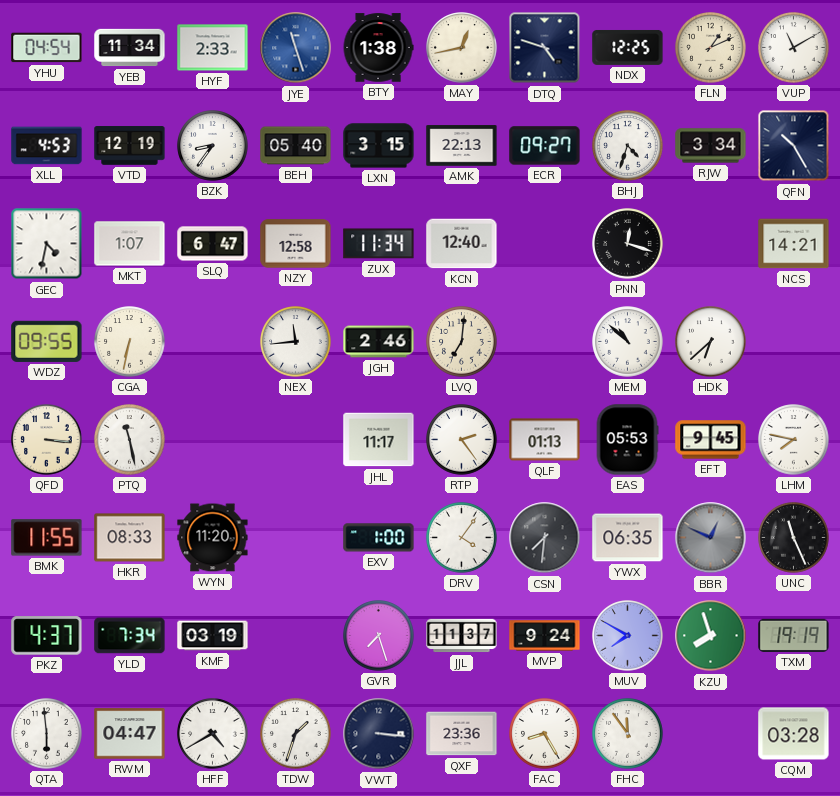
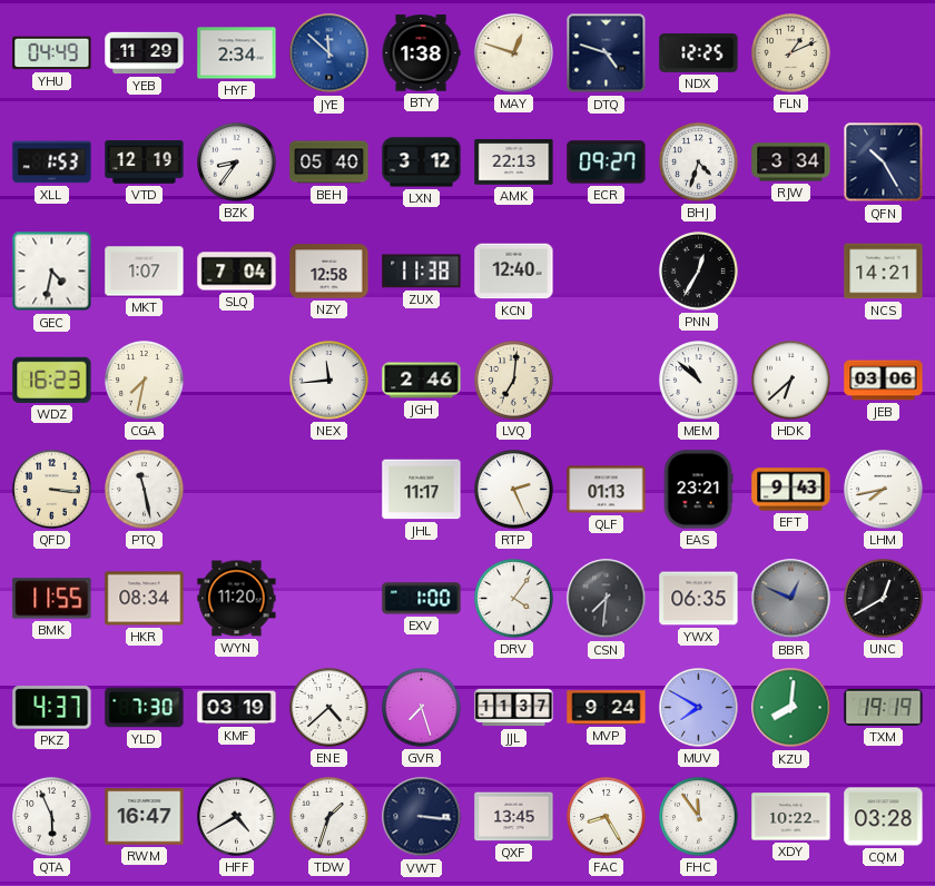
YHU: 04:54 -> 04:49
YEB: 11:34 -> 11:29
HYF: 2:33 -> 2:34
JYE: 11:27 -> 11:52
MAY: 12:43 -> 12:48
VUP: 11:10 -> none
XLL: 4:53 -> 1:53
LXN: 3:15 -> 3:12
SLQ: 6:47 -> 7:04
ZUX: 11:34 -> 11:38
PNN: 12:18 -> 12:35
WDZ: 09:55 -> 16:23
CGA: 6:32 -> 7:32
JEB: none -> 03:06
RTP: 2:24 -> 2:26
EAS: 05:53 -> 23:21
EFT: 9:45 -> 9:43
LHM: 7:47 -> 7:43
HKR: 08:33 -> 08:34
UNC: 11:26 -> 12:40
YLD: 7:34 -> 7:30
ENE: none -> 4:38
KZU: 7:57 -> 8:01
QTA: 5:59 -> 5:56
RWM: 04:47 -> 16:47
QXF: 23:36 -> 13:45
XDY: none -> 10:22
